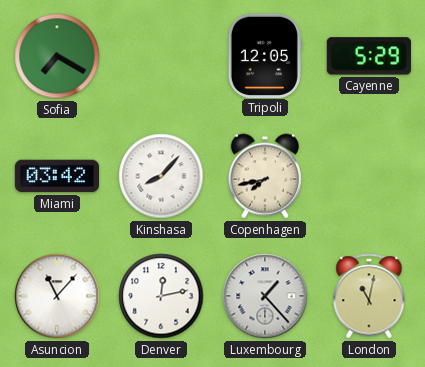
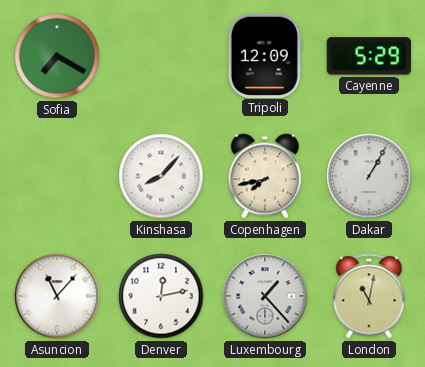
Tripoli: 12:05 -> 12:09
Miami: 03:42 -> none
Dakar: none -> 1:05
